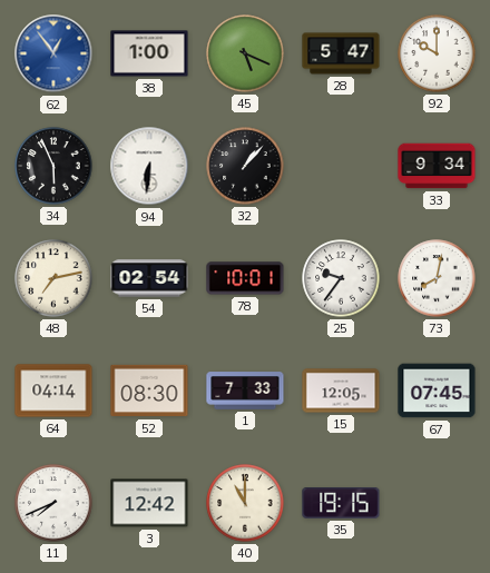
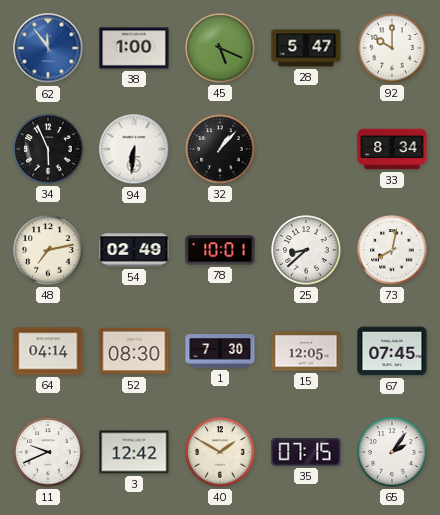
62: 12:54 -> 11:54
33: 9:34 -> 8:34
54: 02:54 -> 02:49
25: 9:36 -> 8:38
1: 7:33 -> 7:30
11: 7:41 -> 9:41
40: 11:00 -> 1:50
35: 19:15 -> 07:15
65: none -> 2:06
